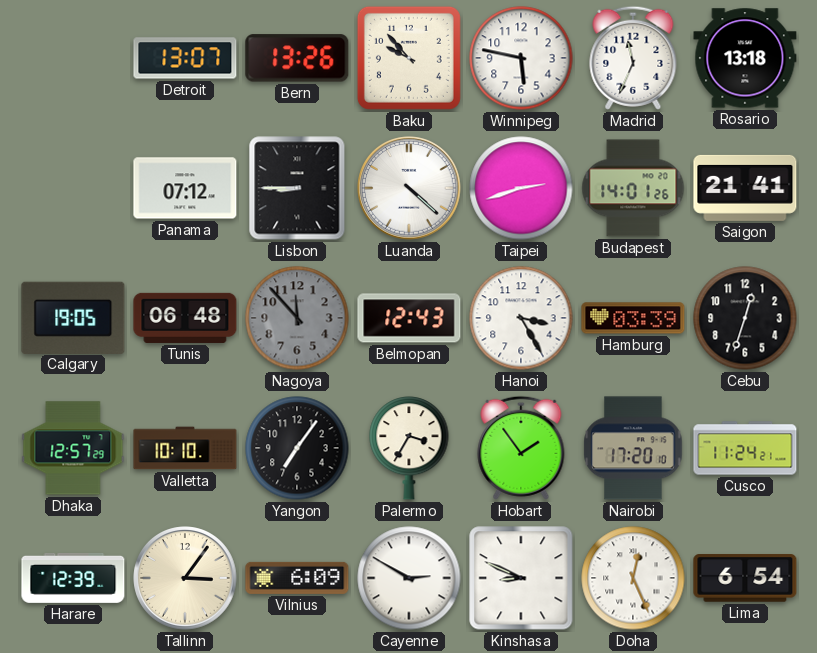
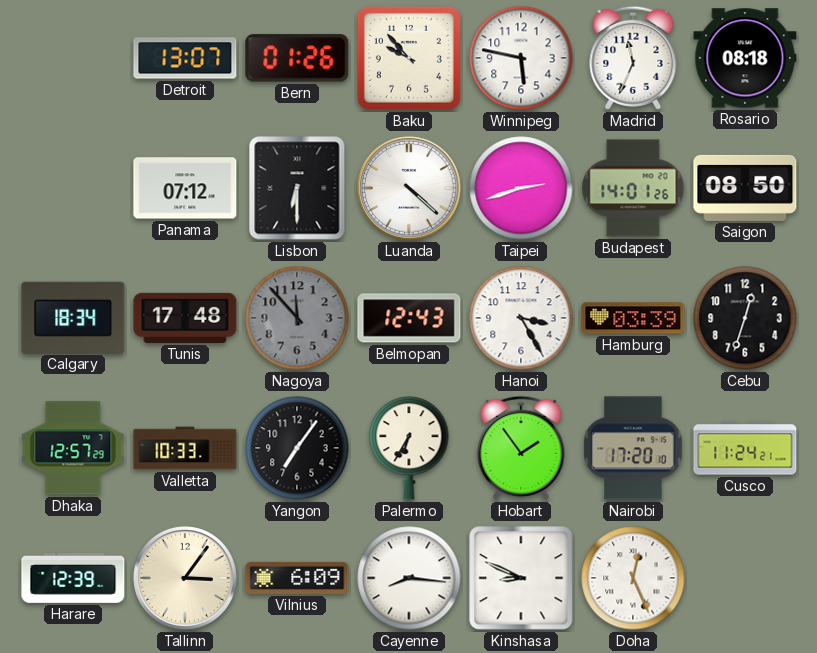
Bern: 13:26 -> 01:26
Rosario: 13:18 -> 08:18
Lisbon: 8:45 -> 6:30
Saigon: 21:41 -> 08:50
Calgary: 19:05 -> 18:34
Tunis: 06:48 -> 17:48
Valletta: 10:10 -> 10:33
Palermo: 3:35 -> 6:35
Cayenne: 2:50 -> 8:16
Lima: 6:54 -> none
